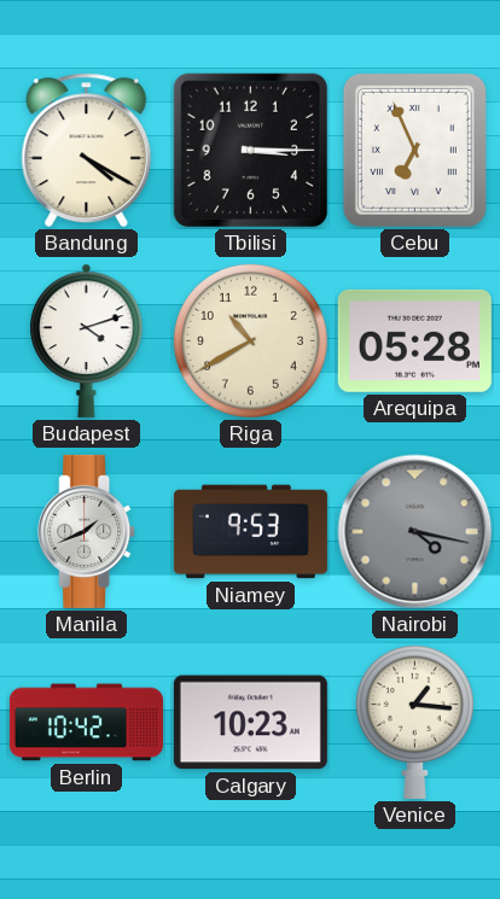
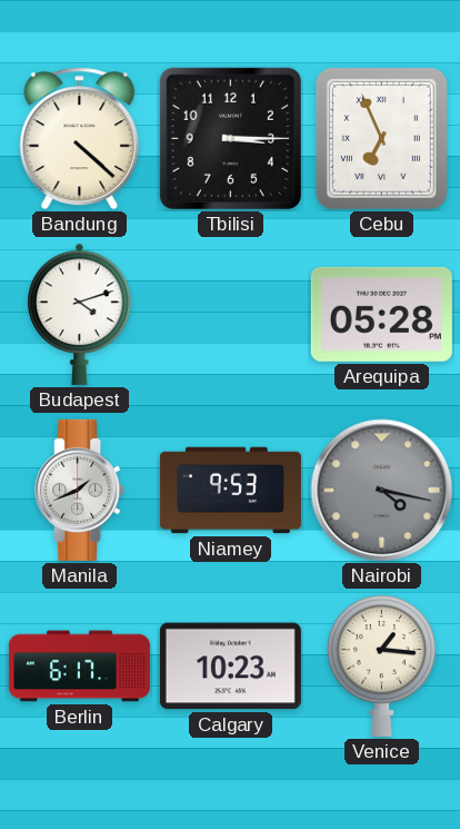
Bandung: 4:20 -> 4:22
Riga: 10:40 -> none
Berlin: 10:42 -> 6:17
